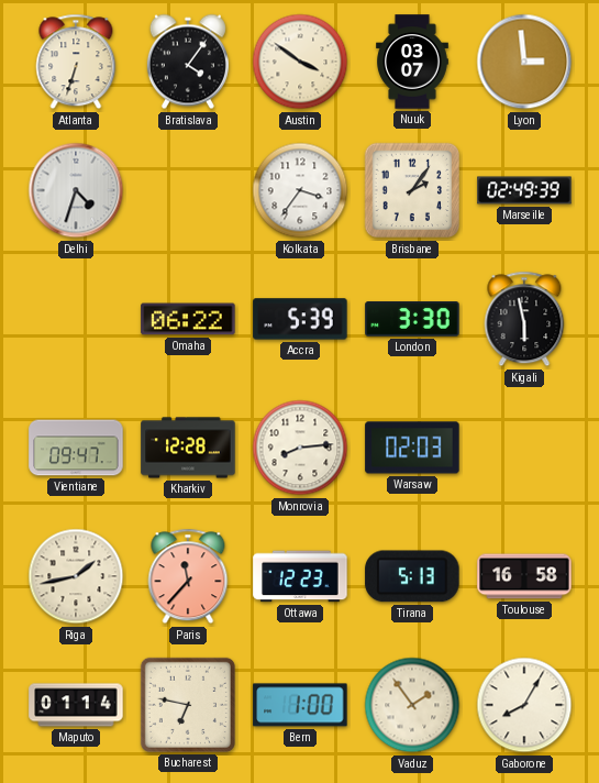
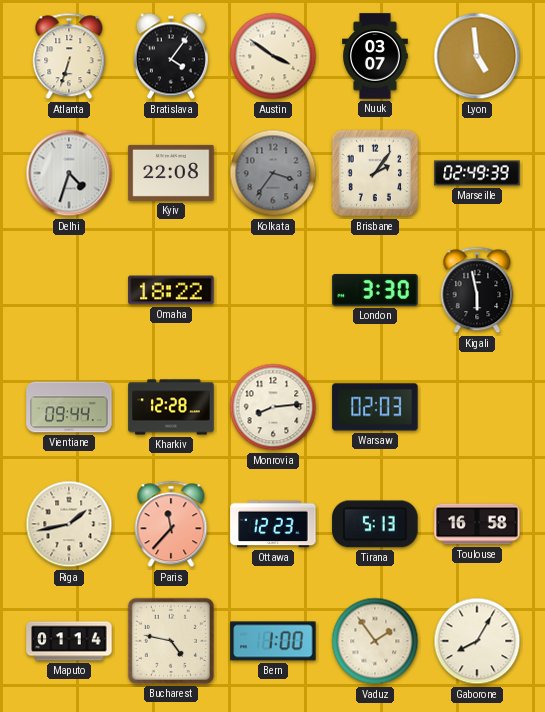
Lyon: 2:59 -> 4:59
Kyiv: none -> 22:08
Kolkata dial: white -> grey
Omaha: 06:22 -> 18:22
Accra: 5:39 -> none
Vientiane: 09:47 -> 09:44
Bucharest: 6:47 -> 4:47
